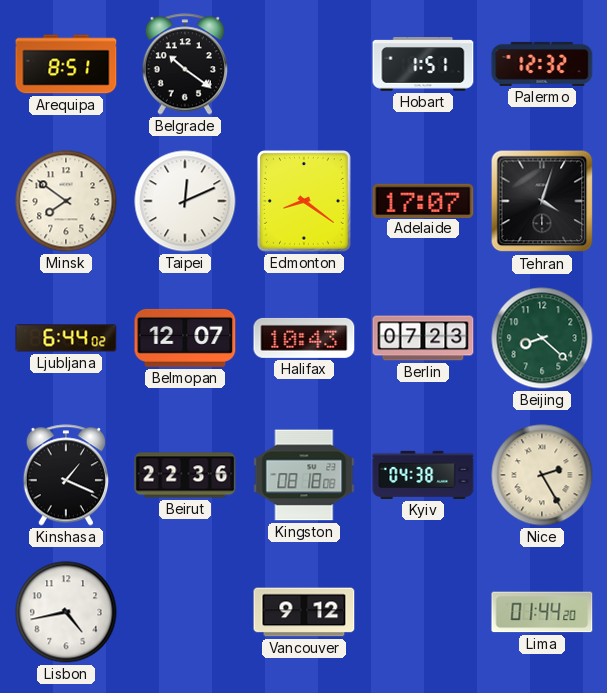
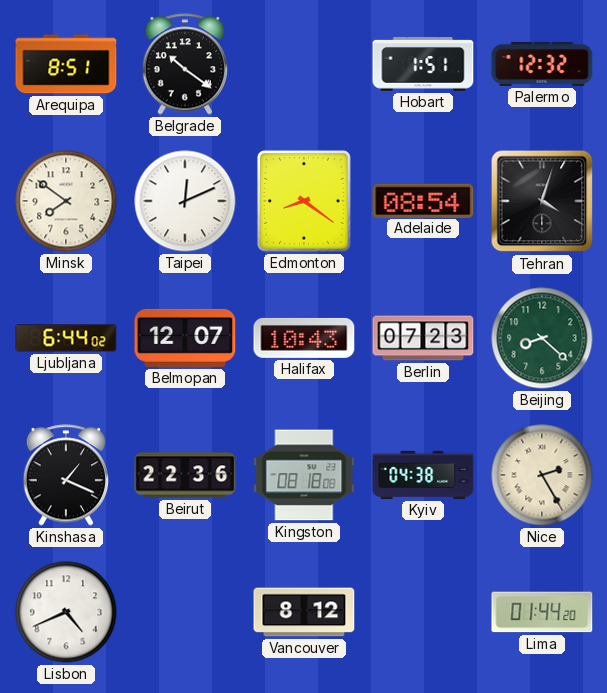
Adelaide: 17:07 -> 08:54
Lisbon: 4:43 -> 4:41
Vancouver: 9:12 -> 8:12
